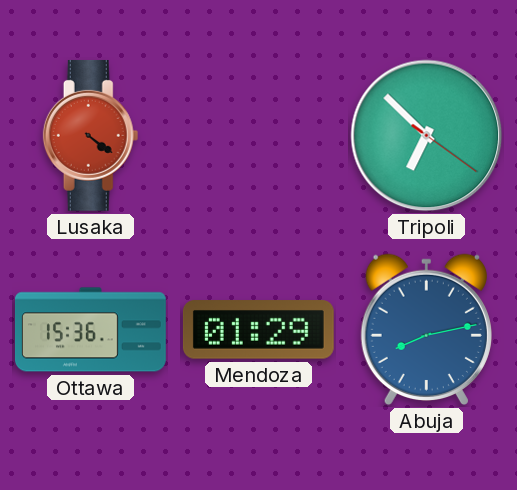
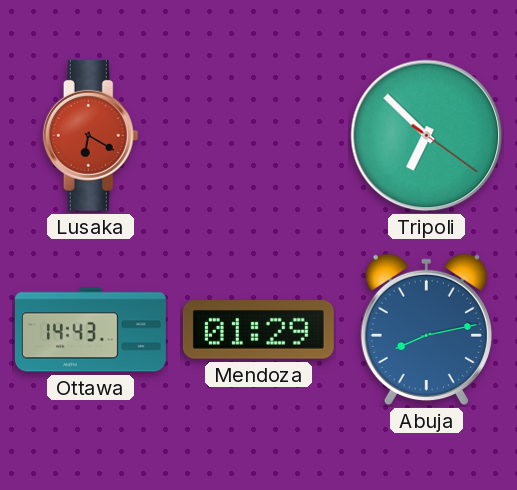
Lusaka: 4:21 -> 6:20
Ottawa: 15:36 -> 14:43
